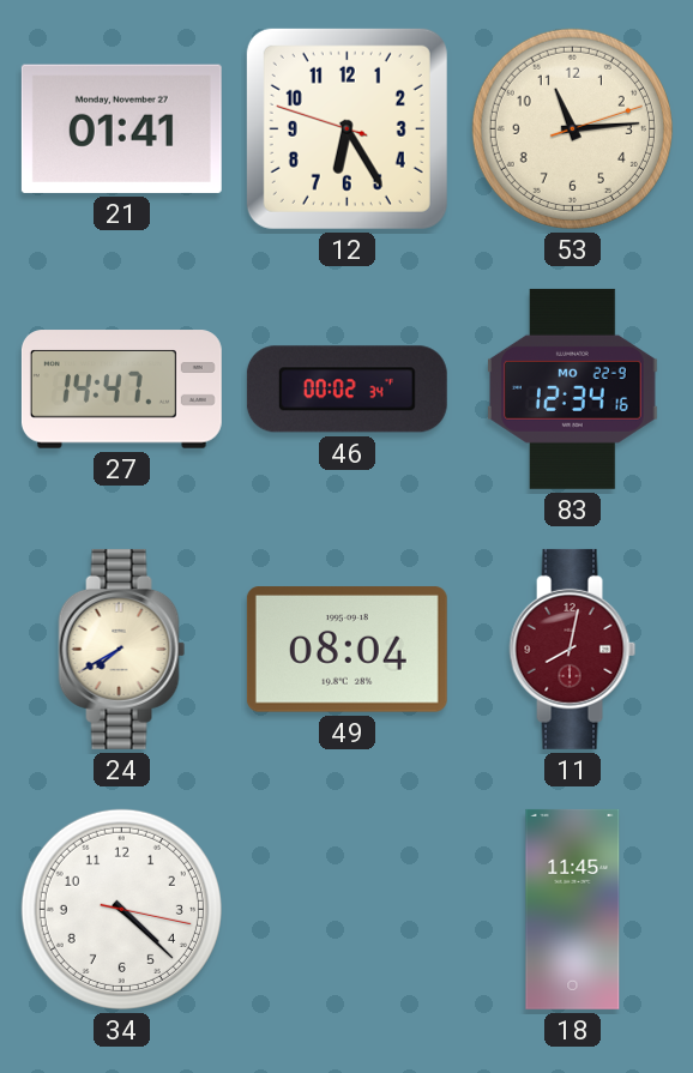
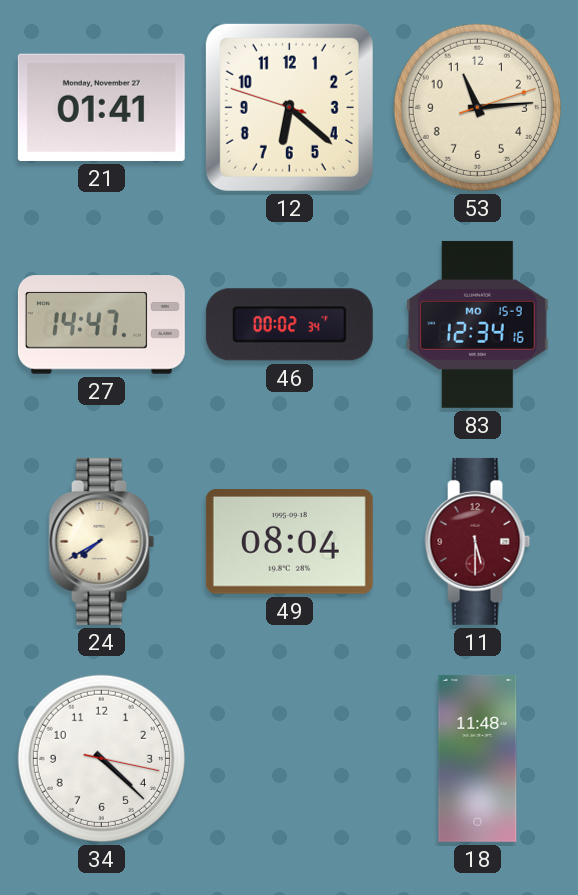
12: 6:24 -> 6:21
83 date: MO 22-9 -> MO 15-9
11: 8:02 -> 5:30
18: 11:45 -> 11:48
